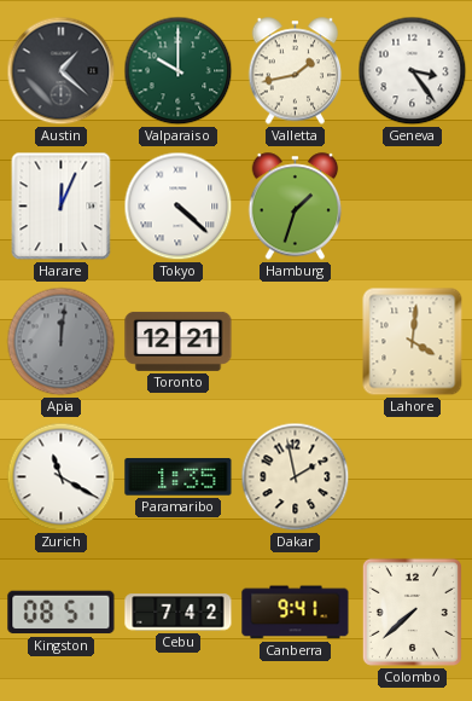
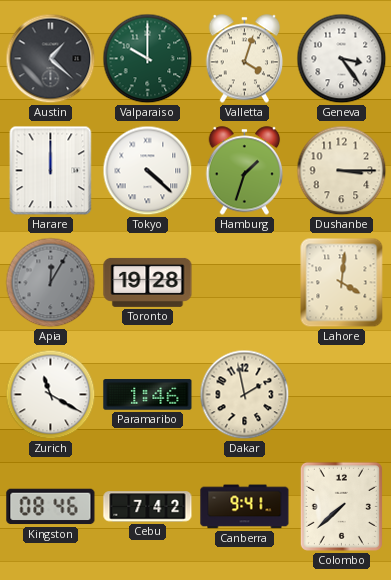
Valletta: 1:43 -> 4:03
Harare: 12:04 -> 12:00
Dushanbe: none -> 3:15
Apia: 12:01 -> 12:05
Toronto: 12:21 -> 19:28
Paramaribo: 1:35 -> 1:46
Kingston: 08:51 -> 08:46
